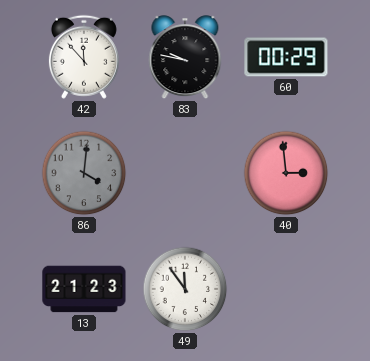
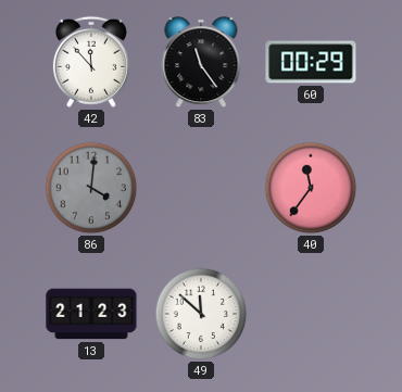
83: 9:47 -> 11:24
40: 2:59 -> 11:36
49: 11:54 -> 11:52
